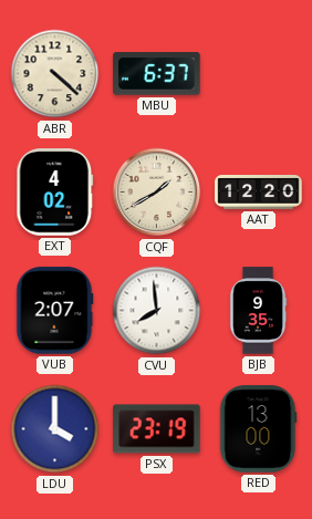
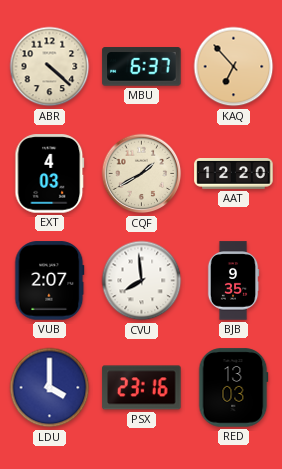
KAQ: none -> 6:53
EXT: 4:02 -> 4:03
PSX: 23:19 -> 23:16
RED: 13:00 -> 13:03
